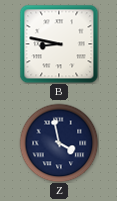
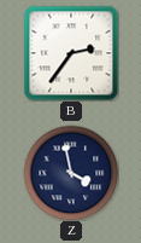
B: 8:47 -> 2:36
